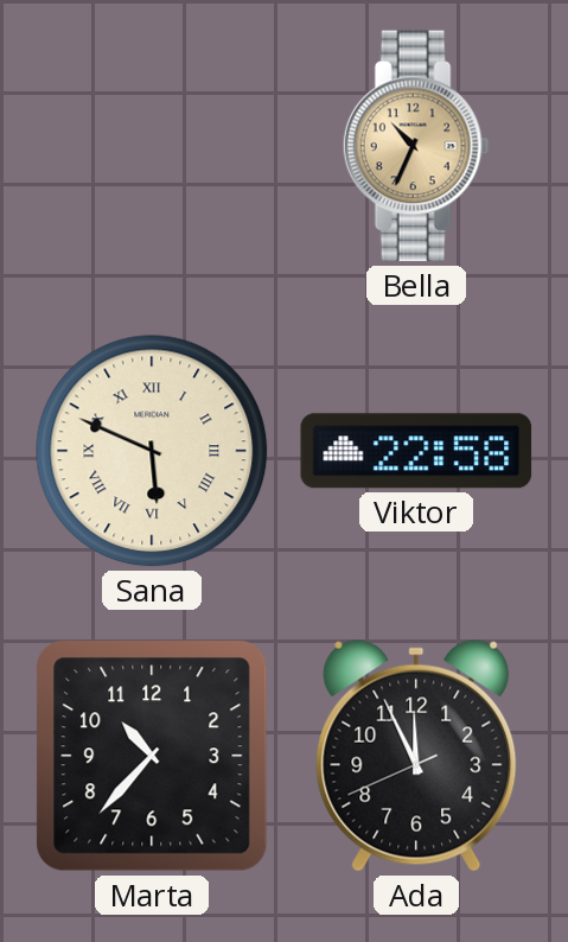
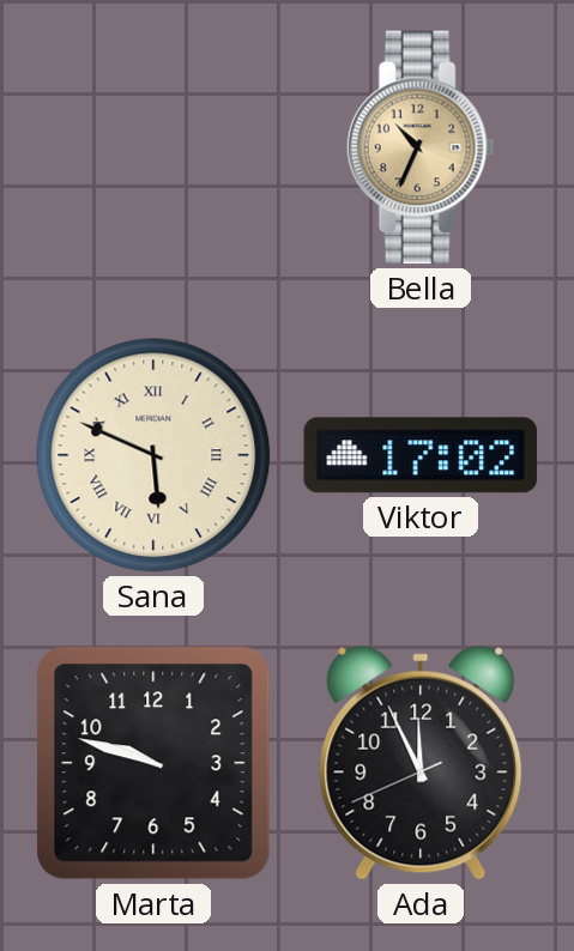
Viktor: 22:58 -> 17:02
Marta: 10:37 -> 9:48
